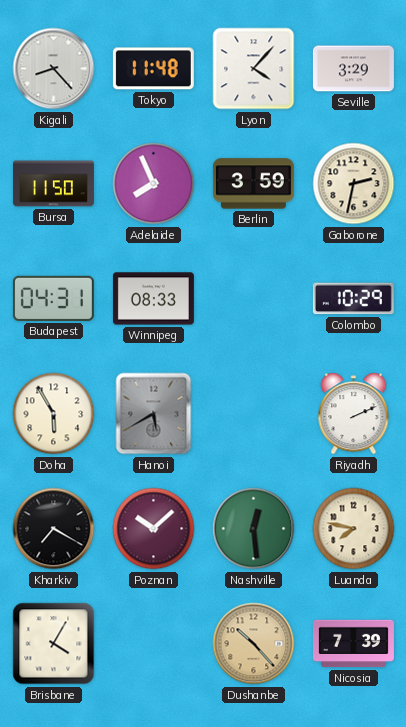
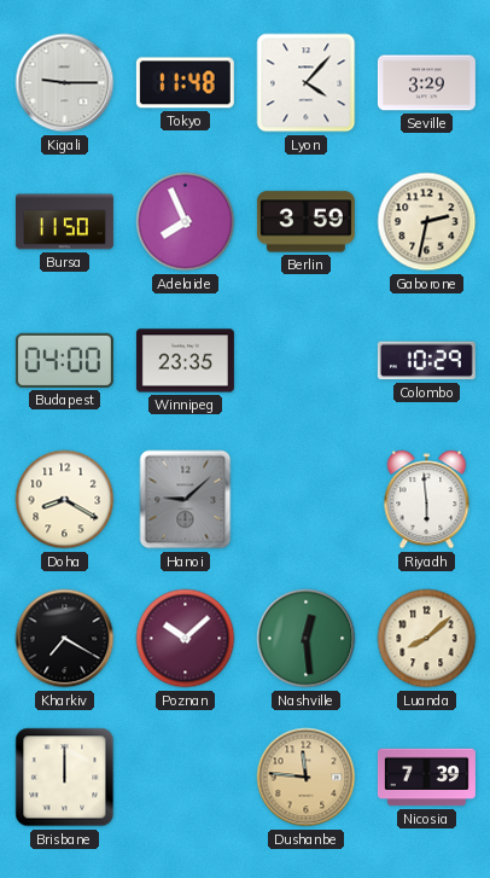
Kigali: 8:23 -> 9:15
Budapest: 04:31 -> 04:00
Winnipeg: 08:33 -> 23:35
Doha: 5:55 -> 8:20
Hanoi: 5:40 -> 9:08
Riyadh: 2:11 -> 5:59
Luanda: 7:47 -> 8:08
Brisbane: 4:05 -> 12:00
Dushanbe: 10:23 -> 11:46
